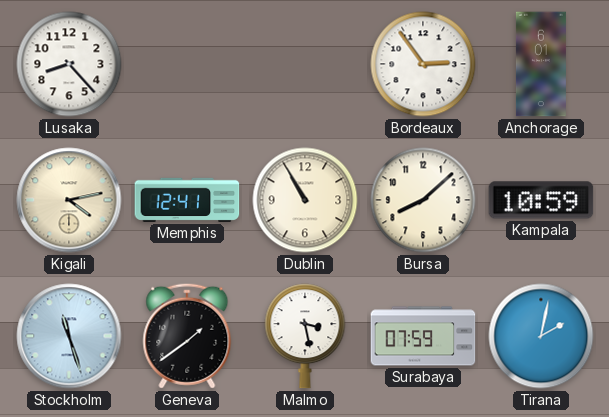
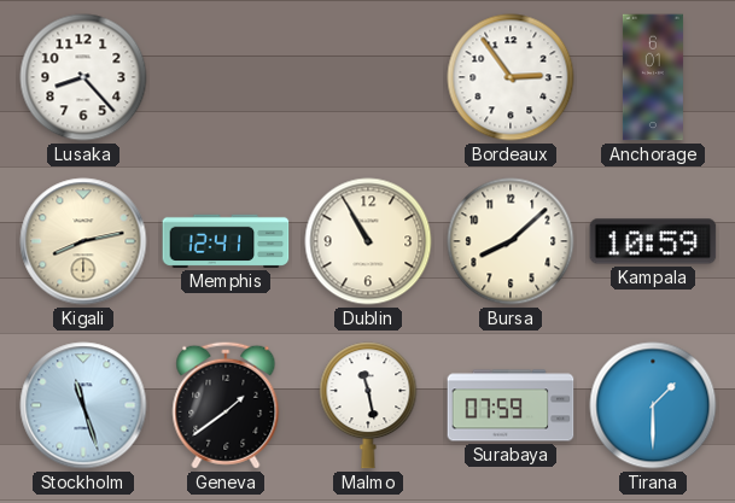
Kigali: 4:13 -> 8:13
Malmo: 3:28 -> 11:28
Tirana: 2:02 -> 1:30
